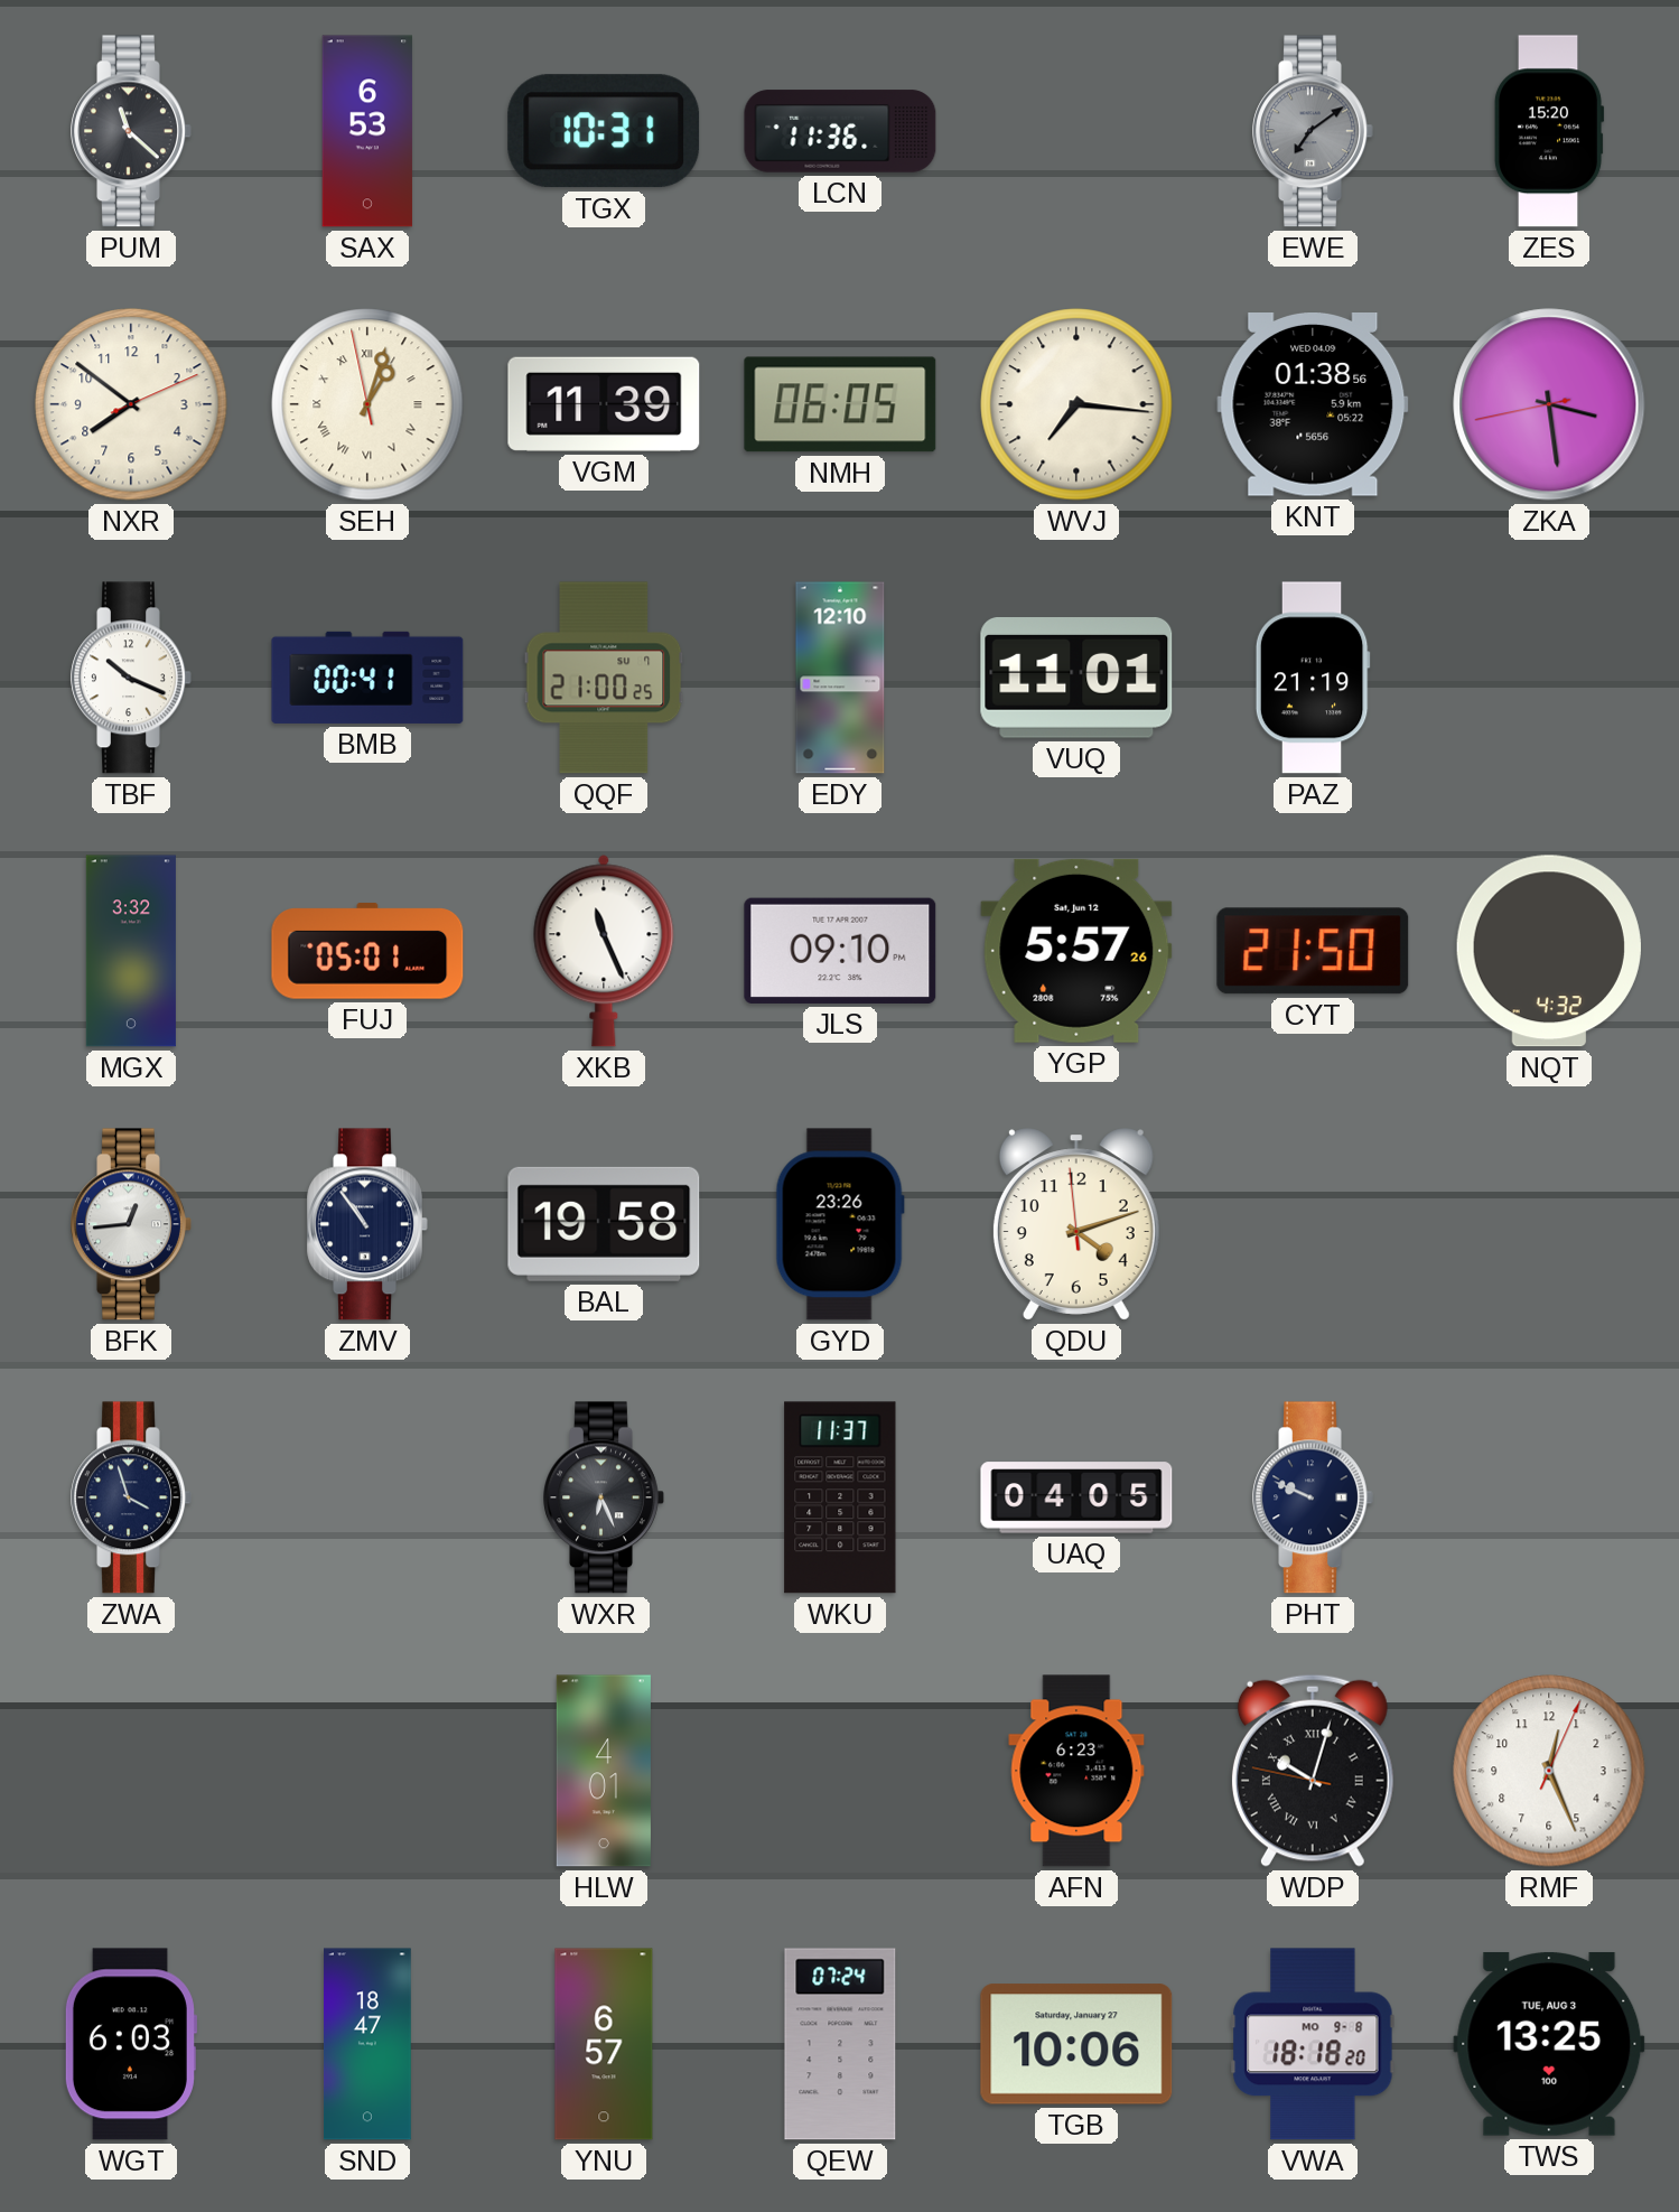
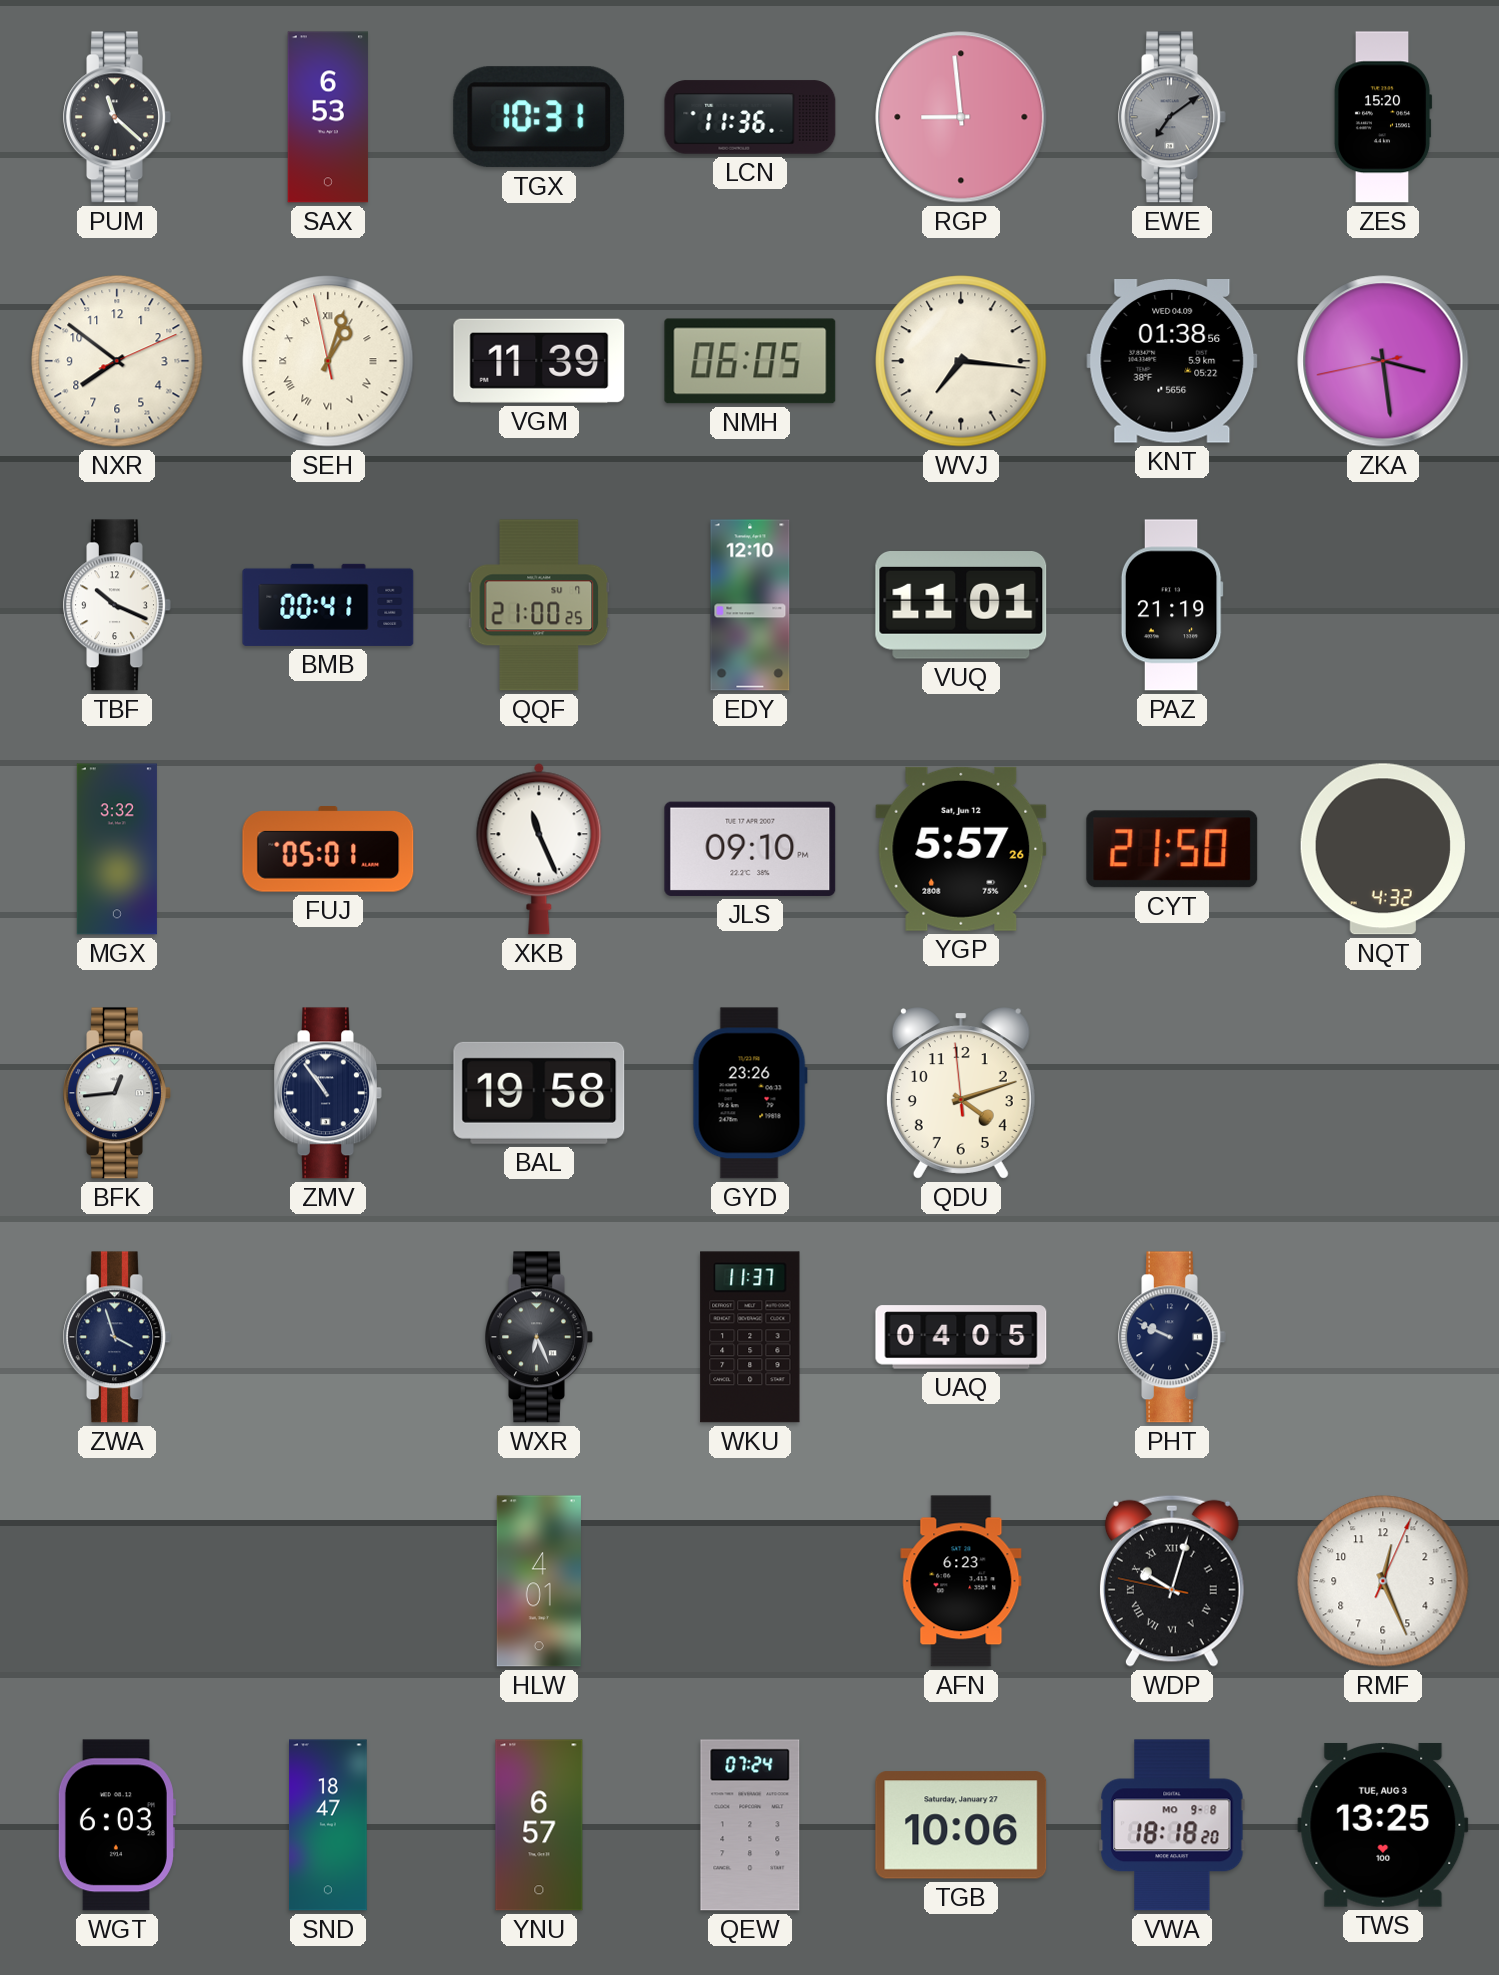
RGP: none -> 8:59
